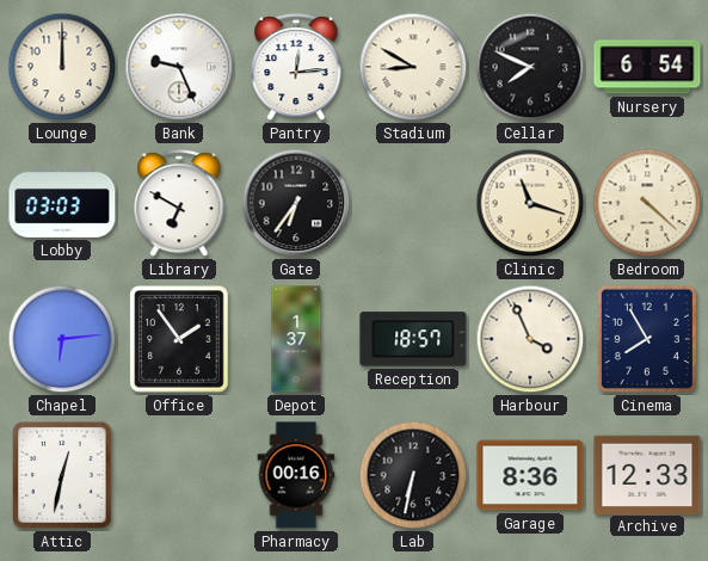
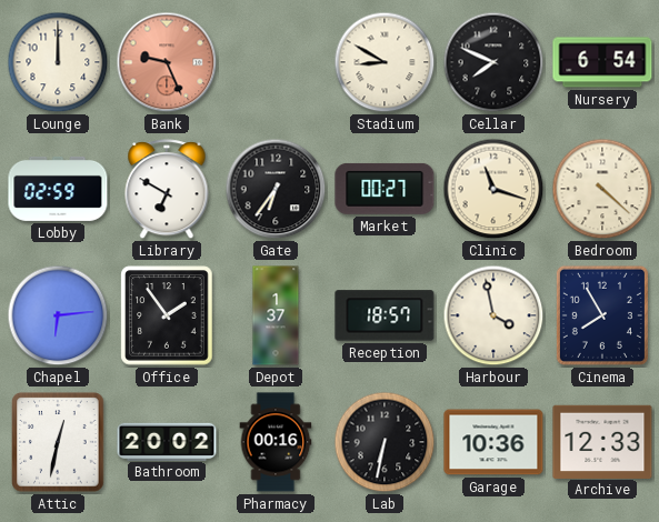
Bank dial: white -> salmon
Pantry: 12:14 -> none
Lobby: 03:03 -> 02:59
Market: none -> 00:27
Harbour: 3:56 -> 3:58
Bathroom: none -> 20:02
Garage: 8:36 -> 10:36
